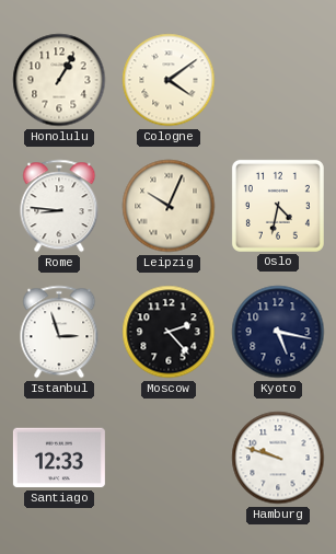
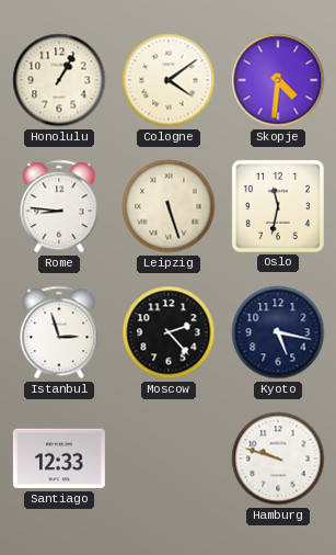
Skopje: none -> 4:31
Leipzig: 10:04 -> 5:27
Oslo: 4:32 -> 11:32
